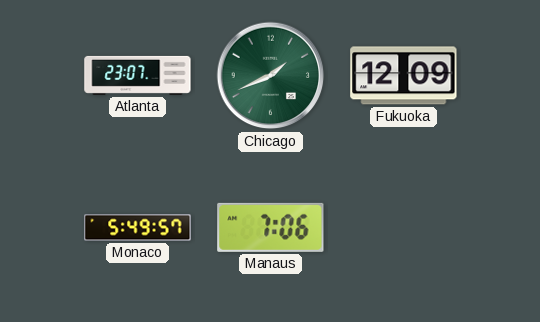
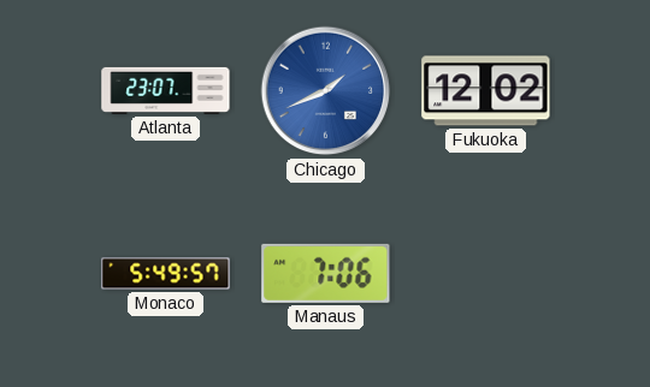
Chicago dial: green -> blue
Fukuoka: 12:09 -> 12:02
